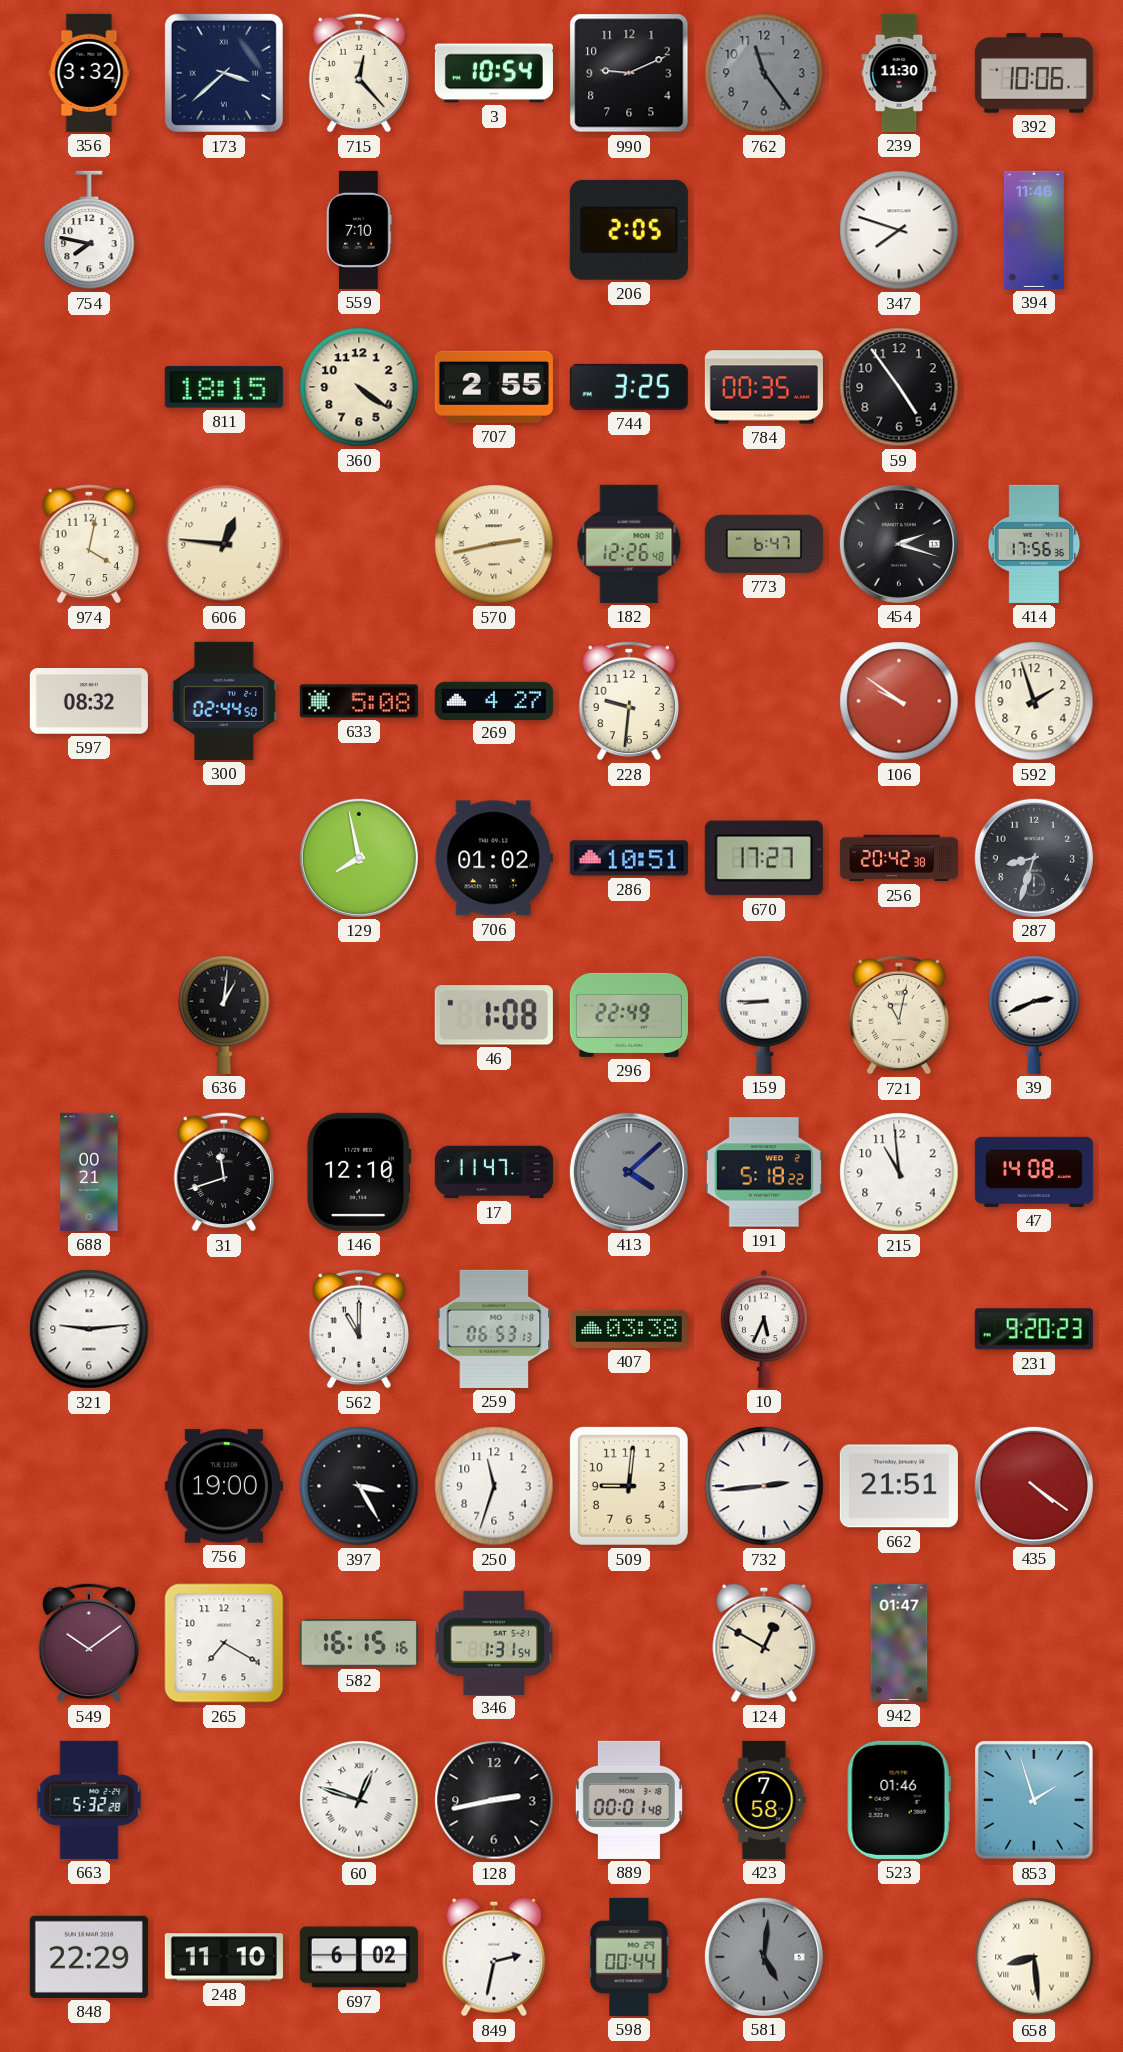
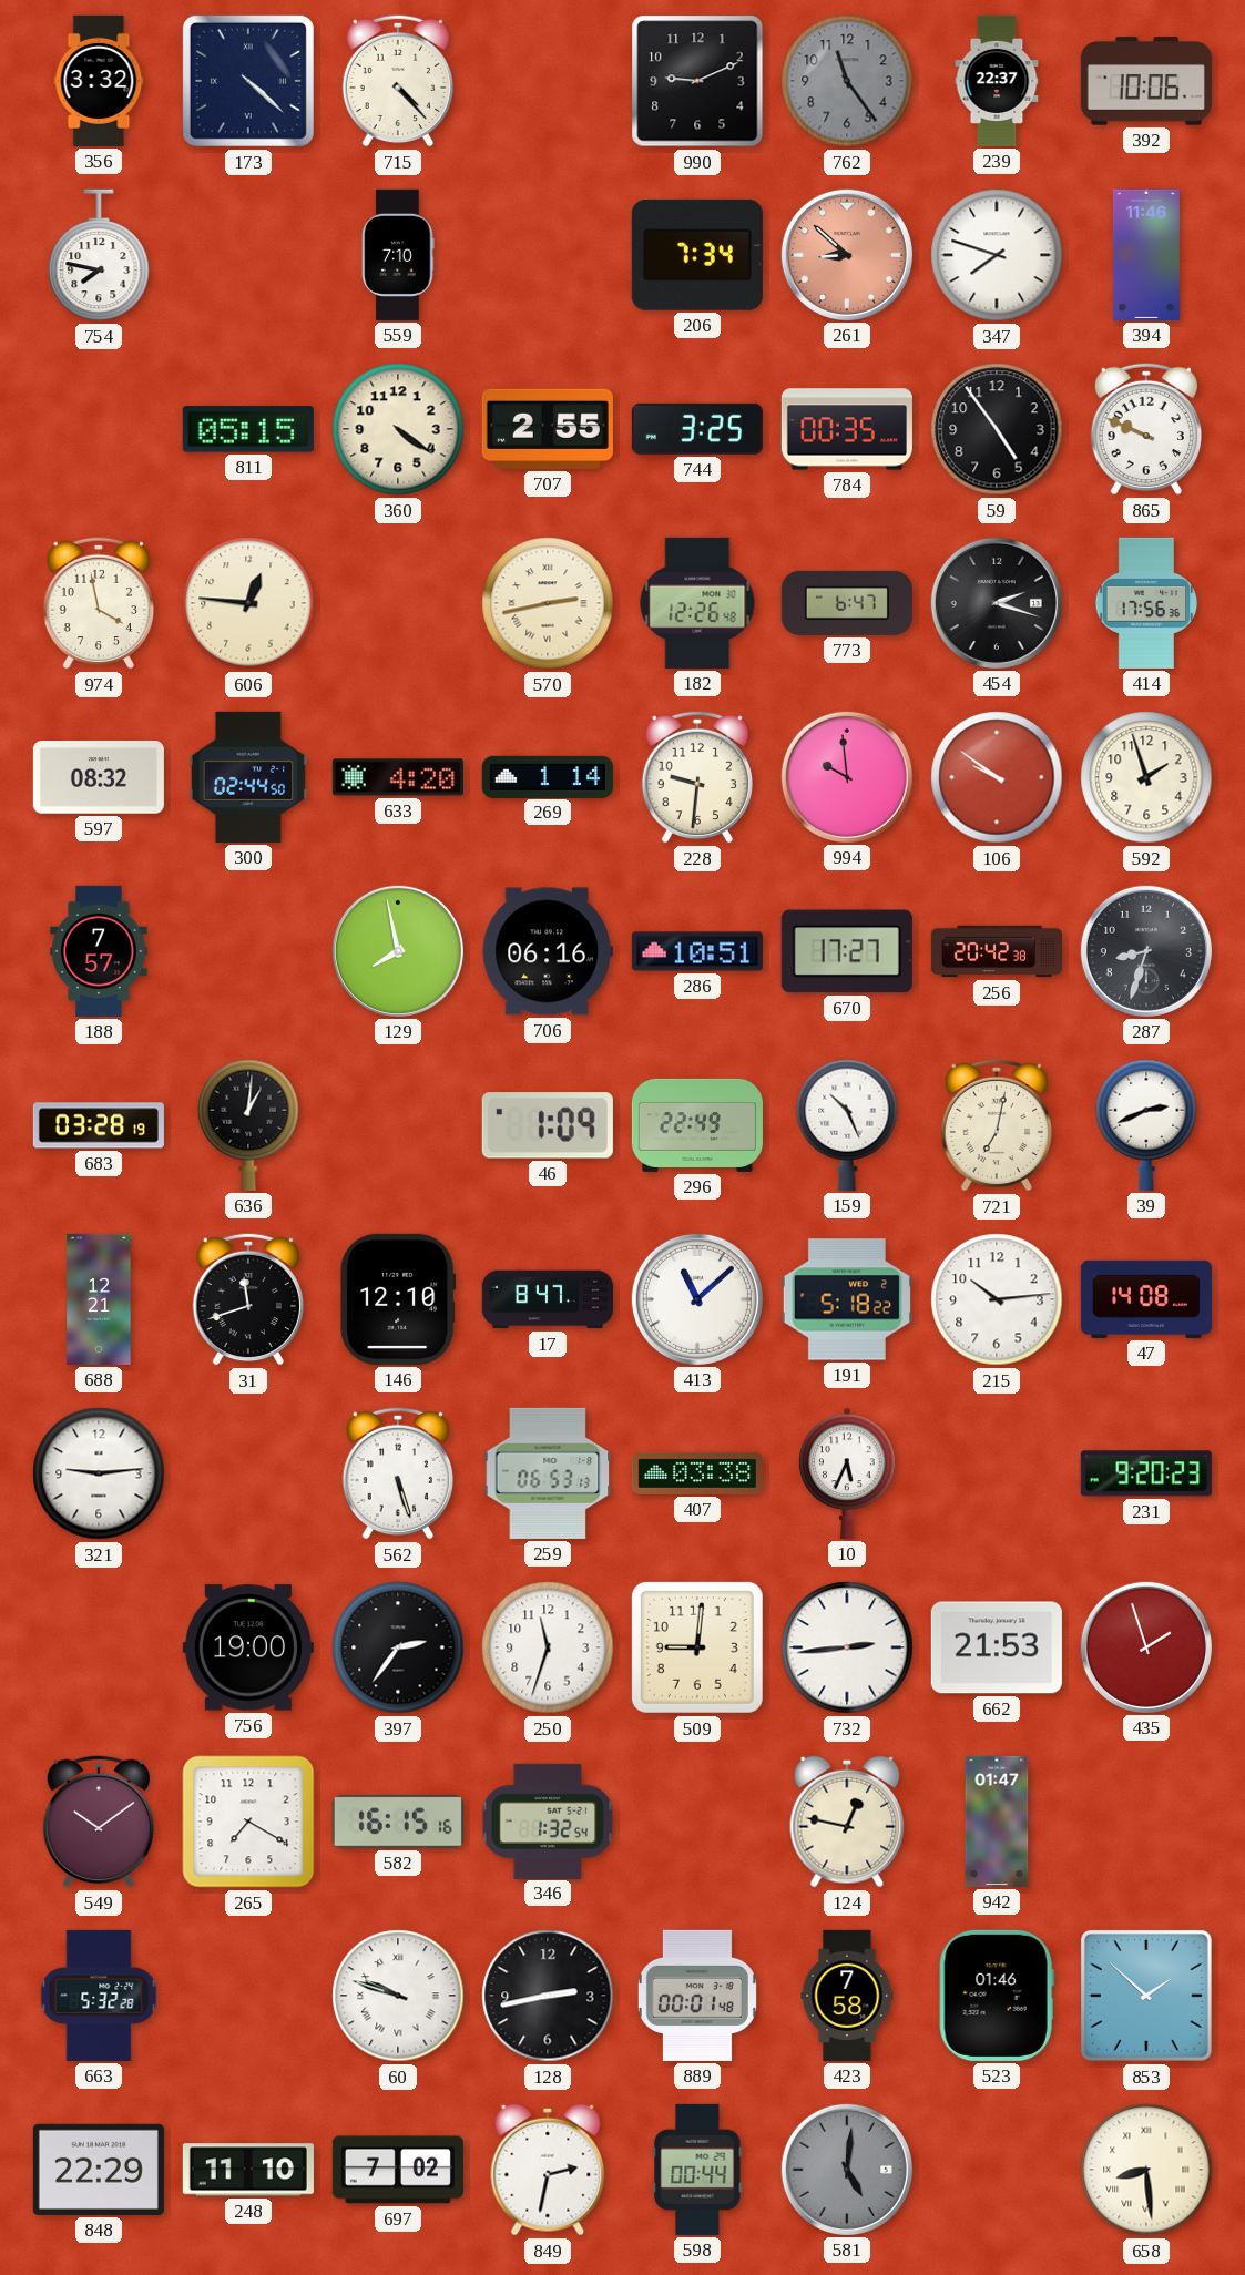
173: 3:38 -> 4:22
715: 12:23 -> 4:23
3: 10:54 -> none
239: 11:30 -> 22:37
206: 2:05 -> 7:34
261: none -> 8:52
811: 18:15 -> 05:15
865: none -> 9:49
974: 4:02 -> 3:58
633: 5:08 -> 4:20
269: 4:27 -> 1:14
994: none -> 9:59
188: none -> 7:57
706: 01:02 -> 06:16
683: none -> 03:28
46: 1:08 -> 1:09
159: 8:45 -> 10:26
721: 11:02 -> 7:02
688: 00:21 -> 12:21
17: 11:47 -> 8:47
413: 4:08 -> 11:08
413 dial: grey -> white
215: 10:59 -> 10:14
562: 11:00 -> 5:27
397: 3:25 -> 2:36
662: 21:51 -> 21:53
435: 4:21 -> 1:57
346: 1:31 -> 1:32
124: 12:50 -> 12:47
60: 12:48 -> 9:48
853: 1:57 -> 1:52
697: 6:02 -> 7:02
